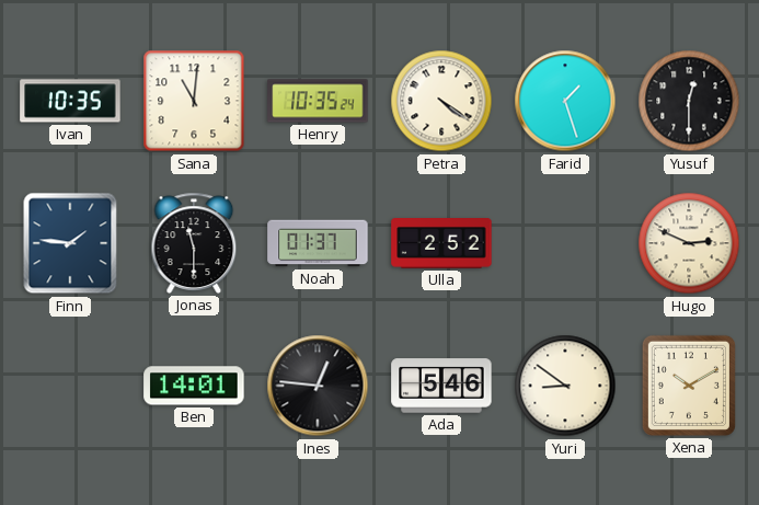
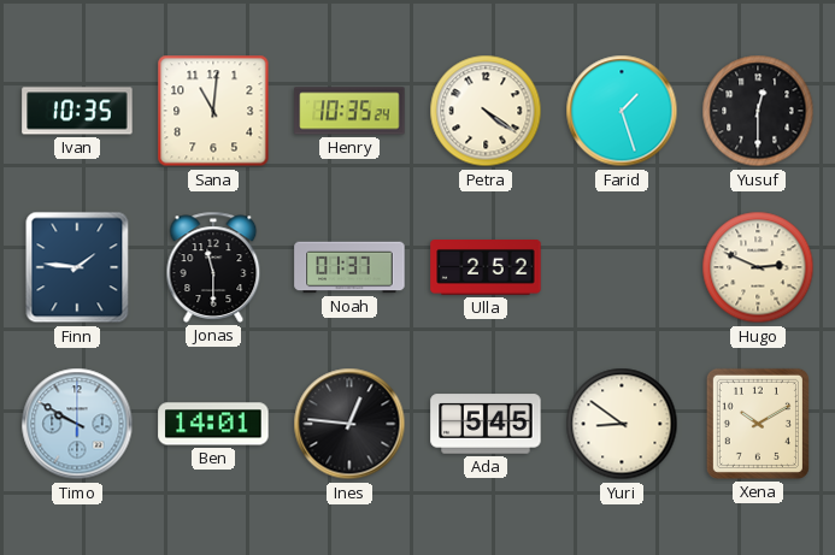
Timo: none -> 9:50
Ada: 5:46 -> 5:45
